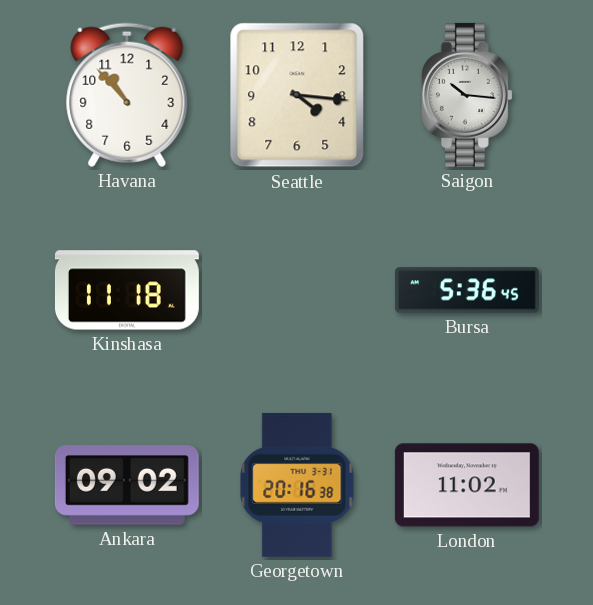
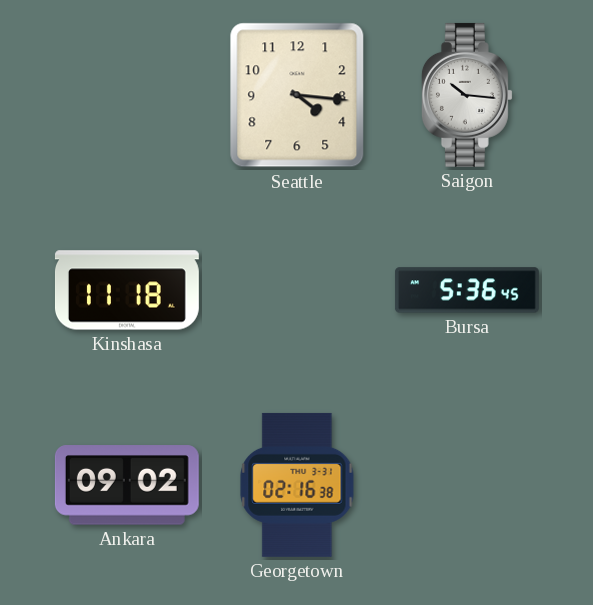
Havana: 10:53 -> none
Georgetown: 20:16 -> 02:16
London: 11:02 -> none
